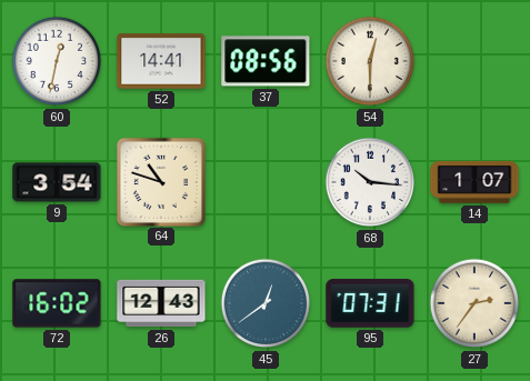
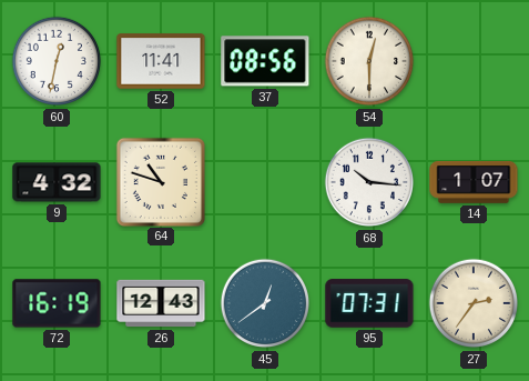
52: 14:41 -> 11:41
9: 3:54 -> 4:32
72: 16:02 -> 16:19
